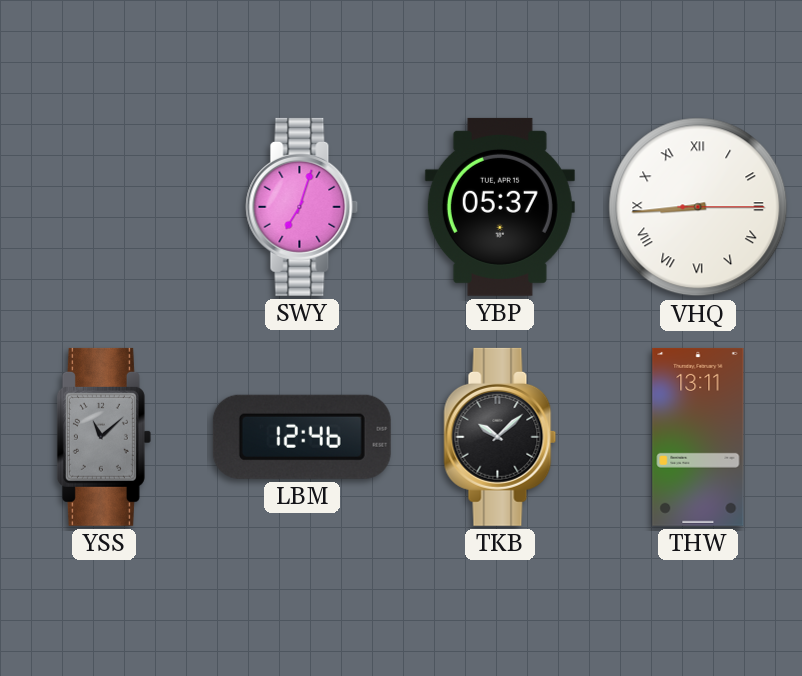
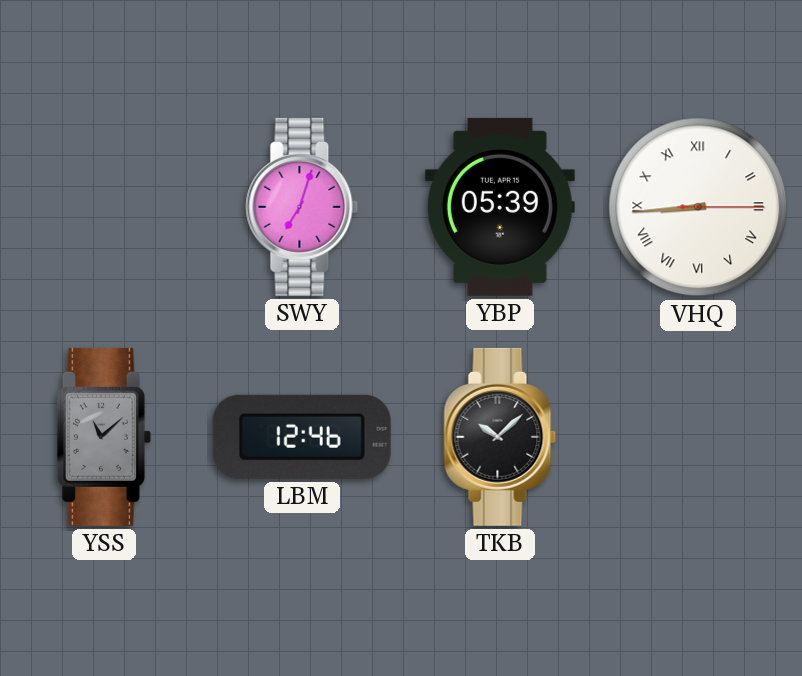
YBP: 05:37 -> 05:39
THW: 13:11 -> none
